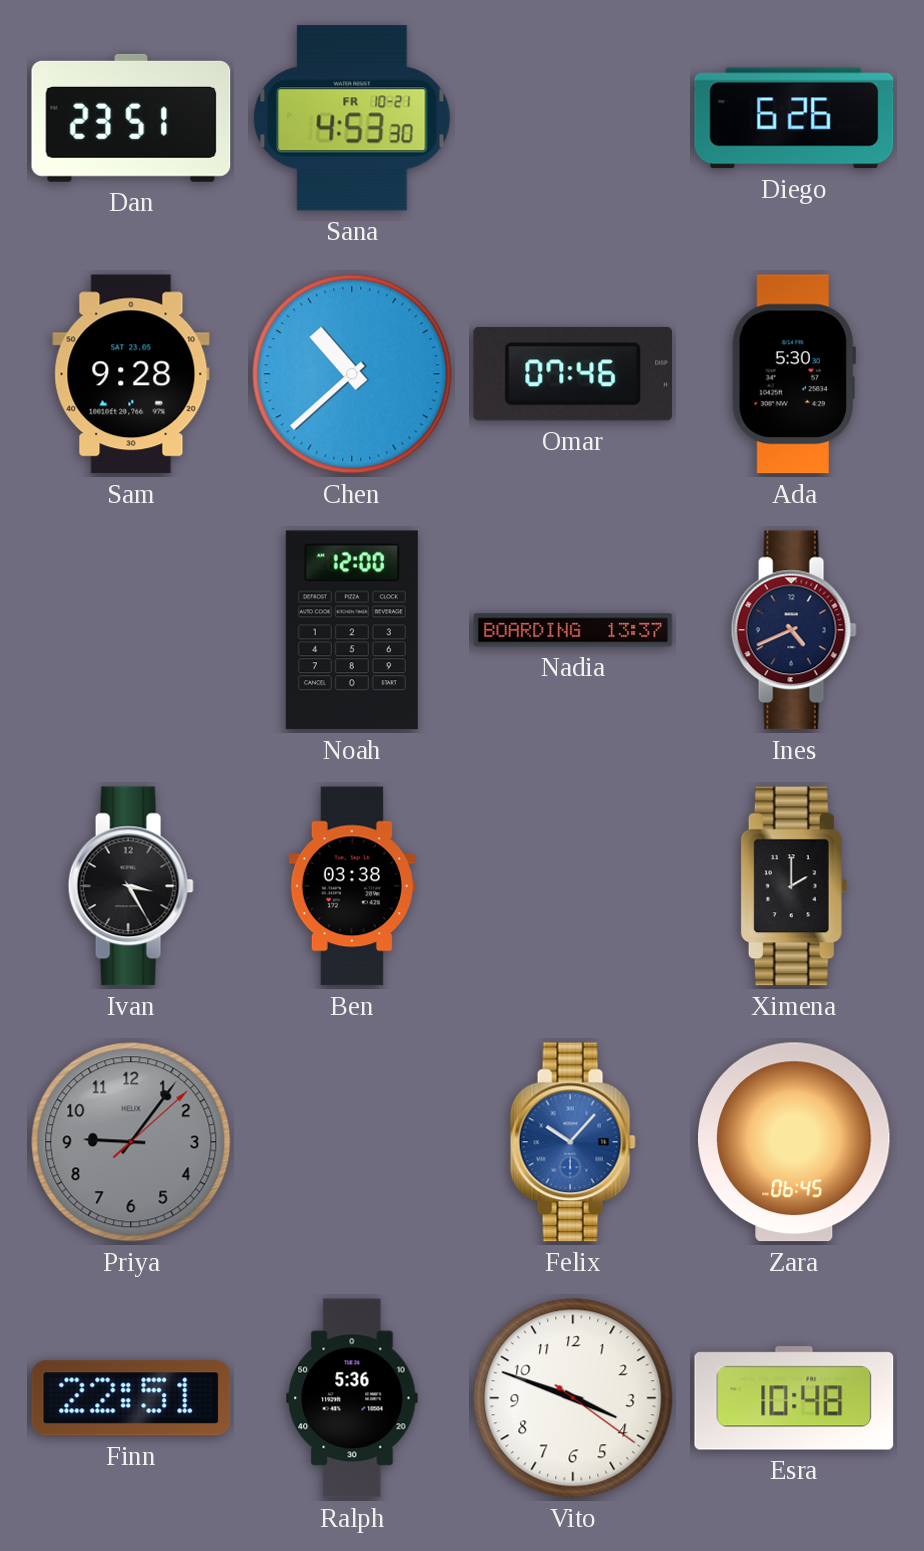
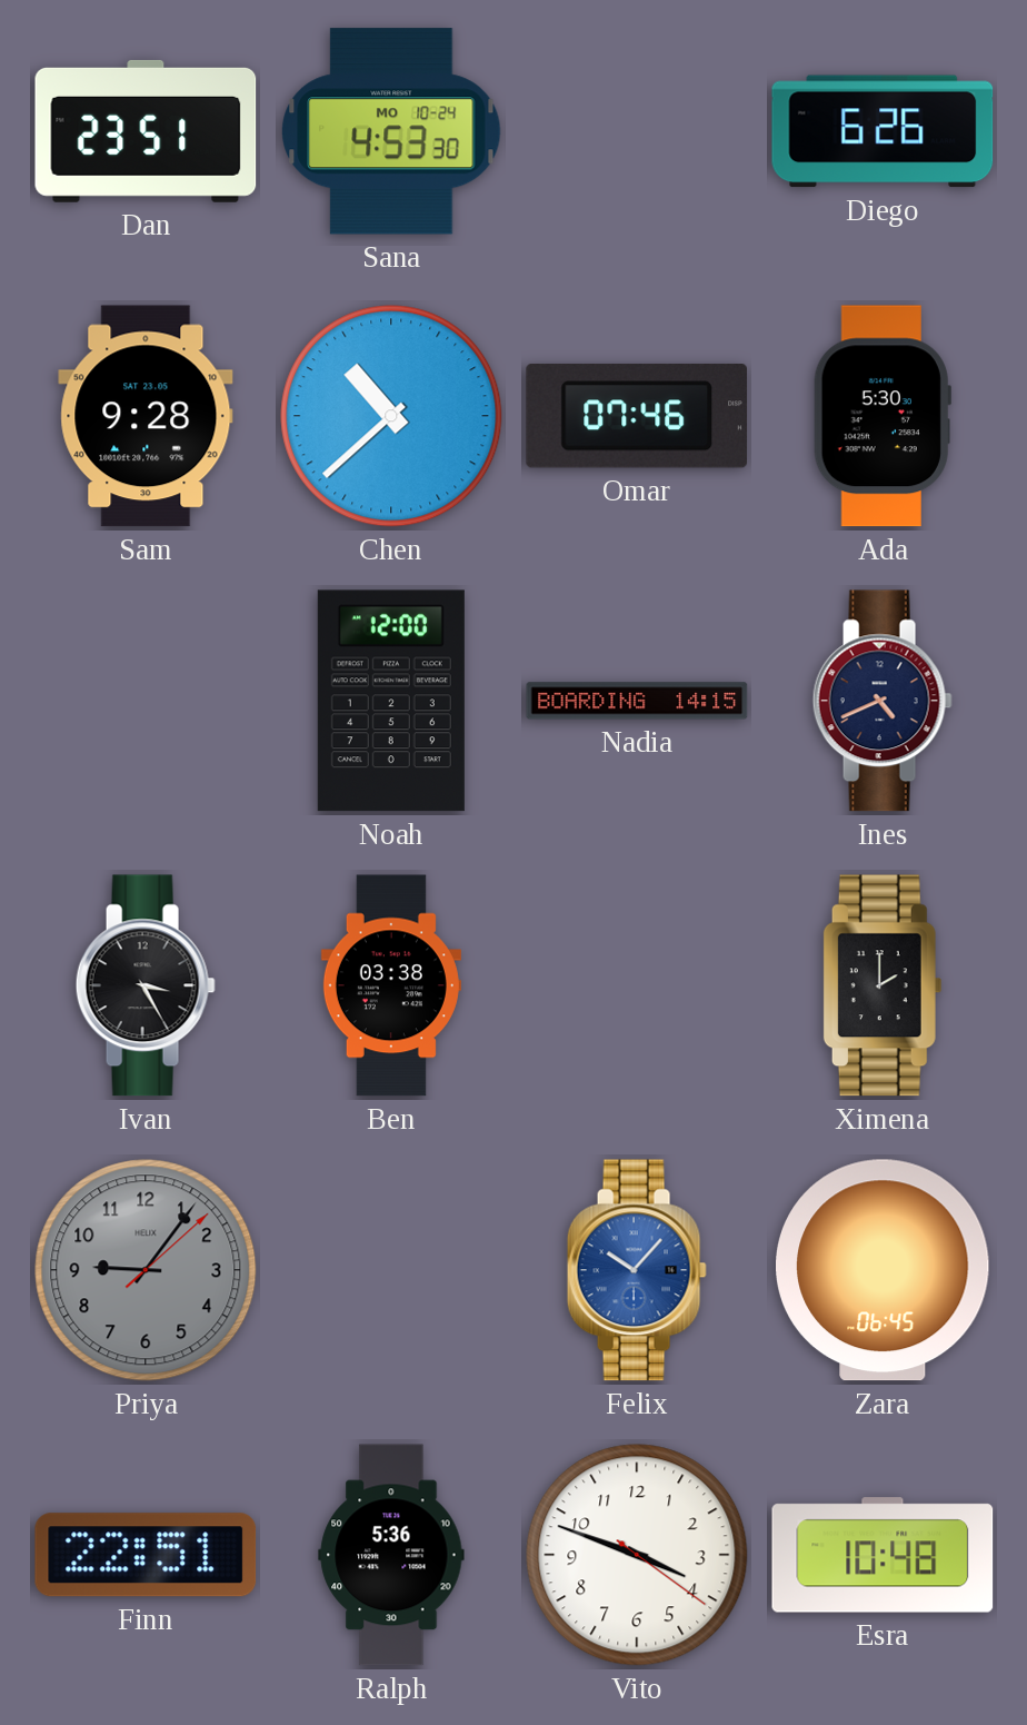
Sana date: FR 10-21 -> MO 10-24
Nadia: 13:37 -> 14:15
